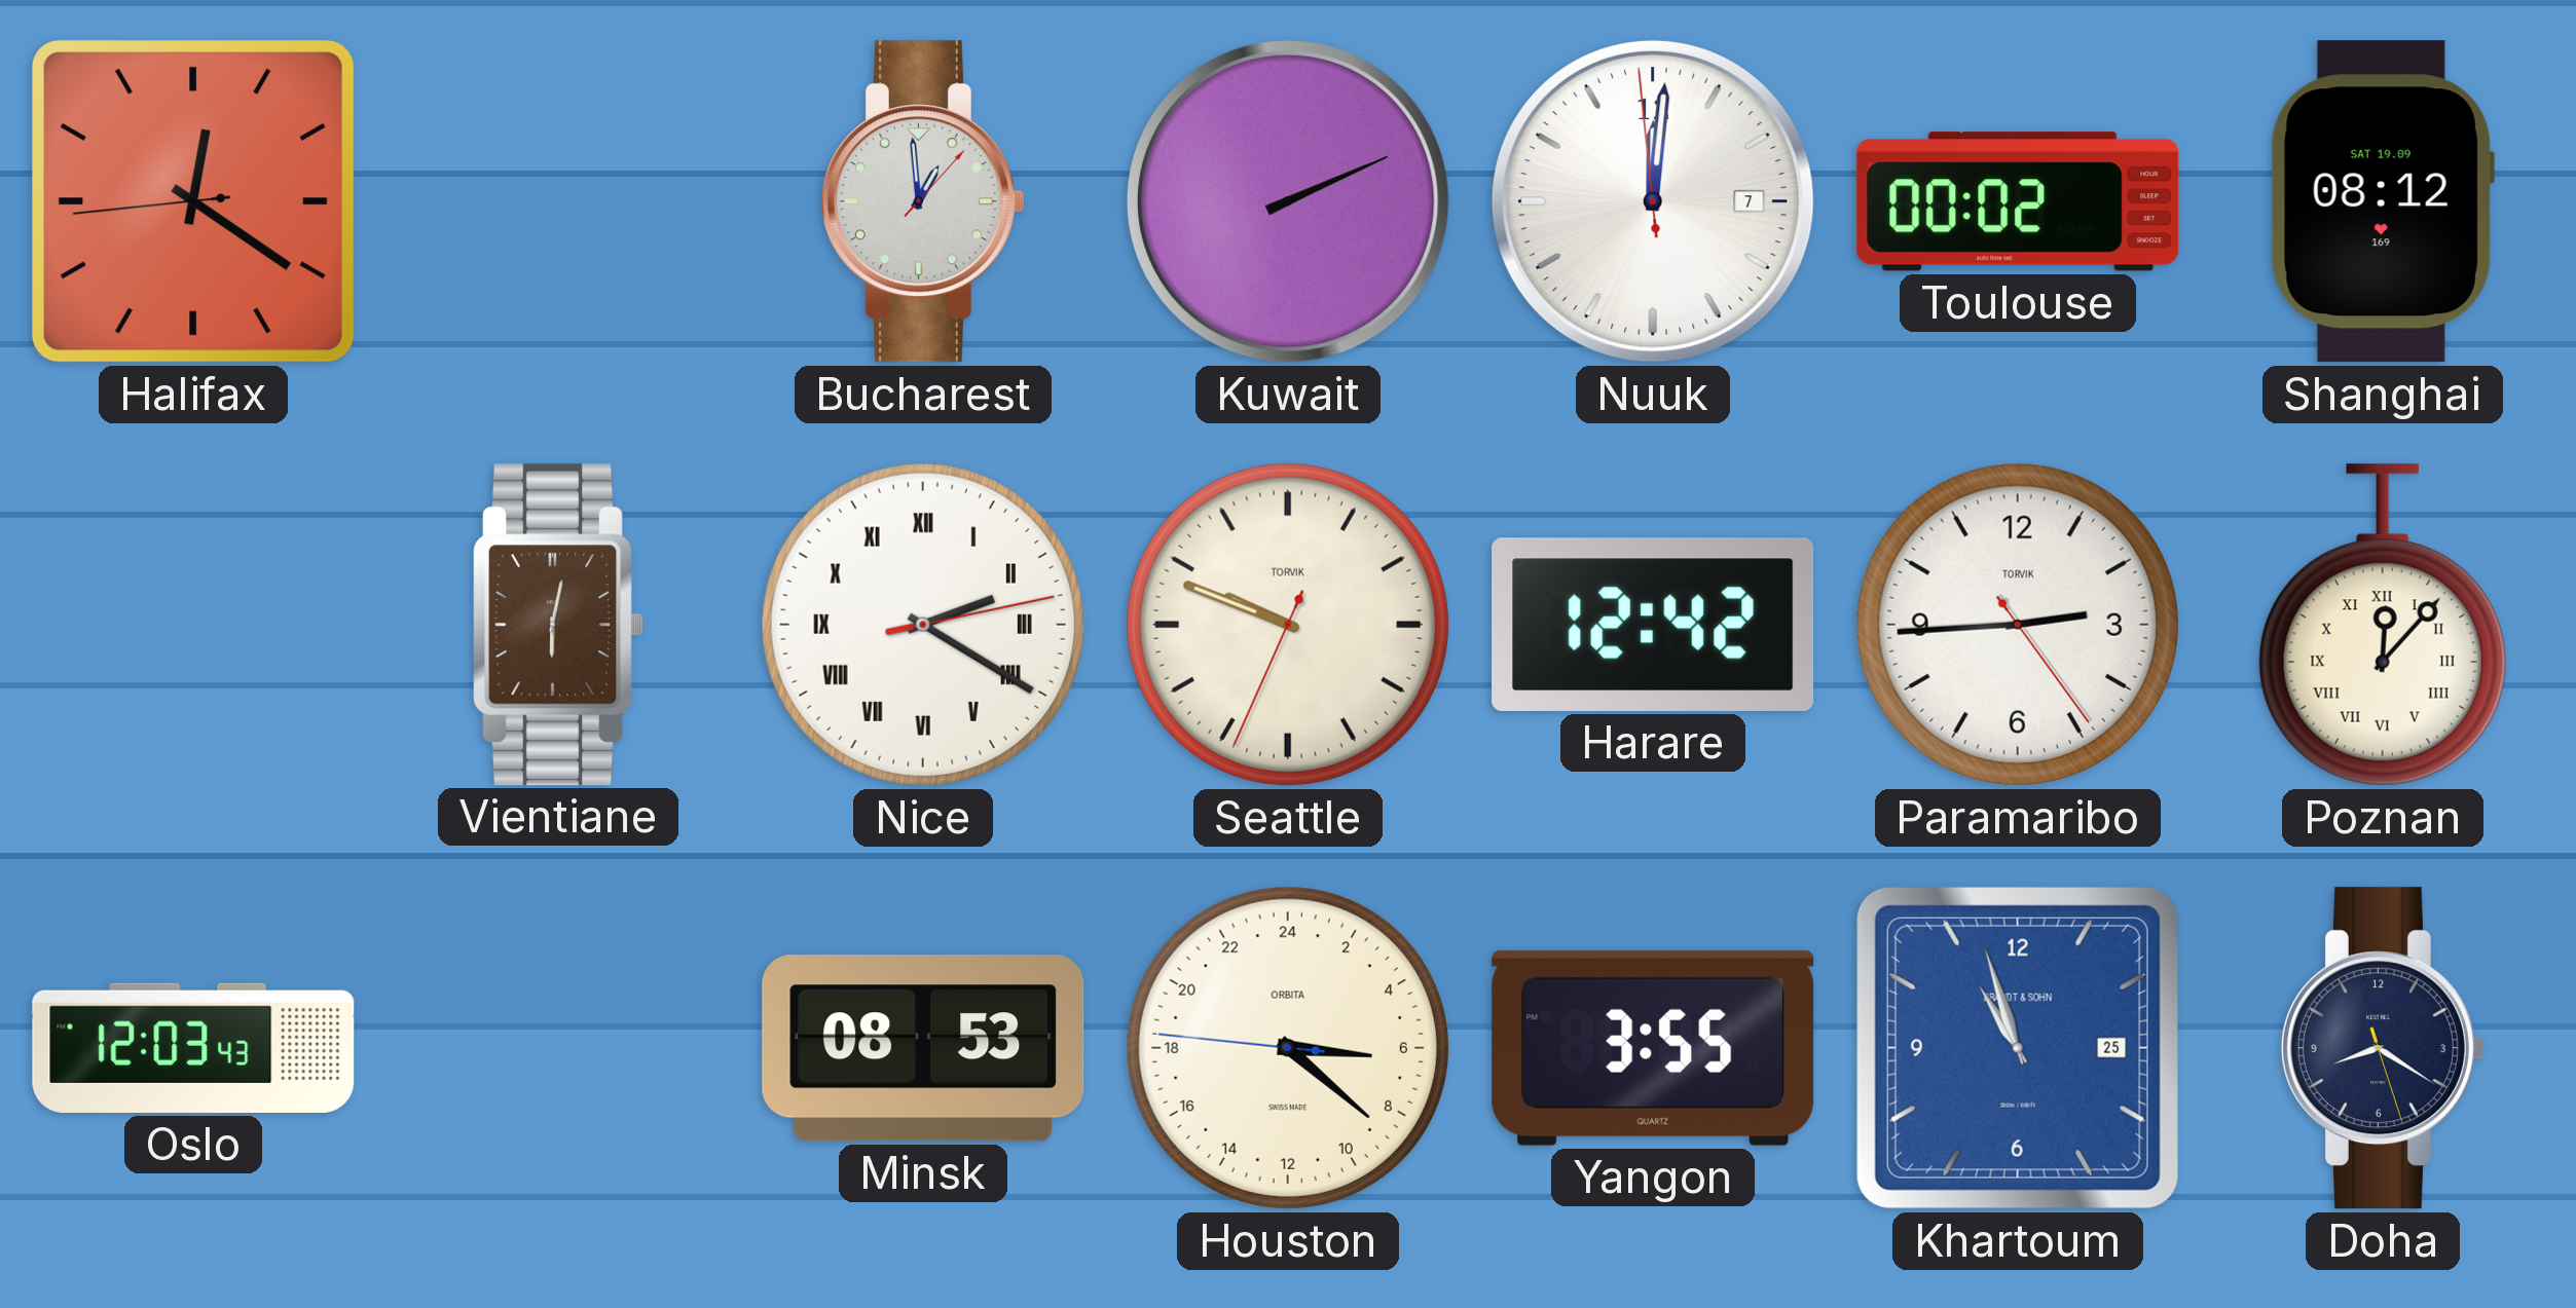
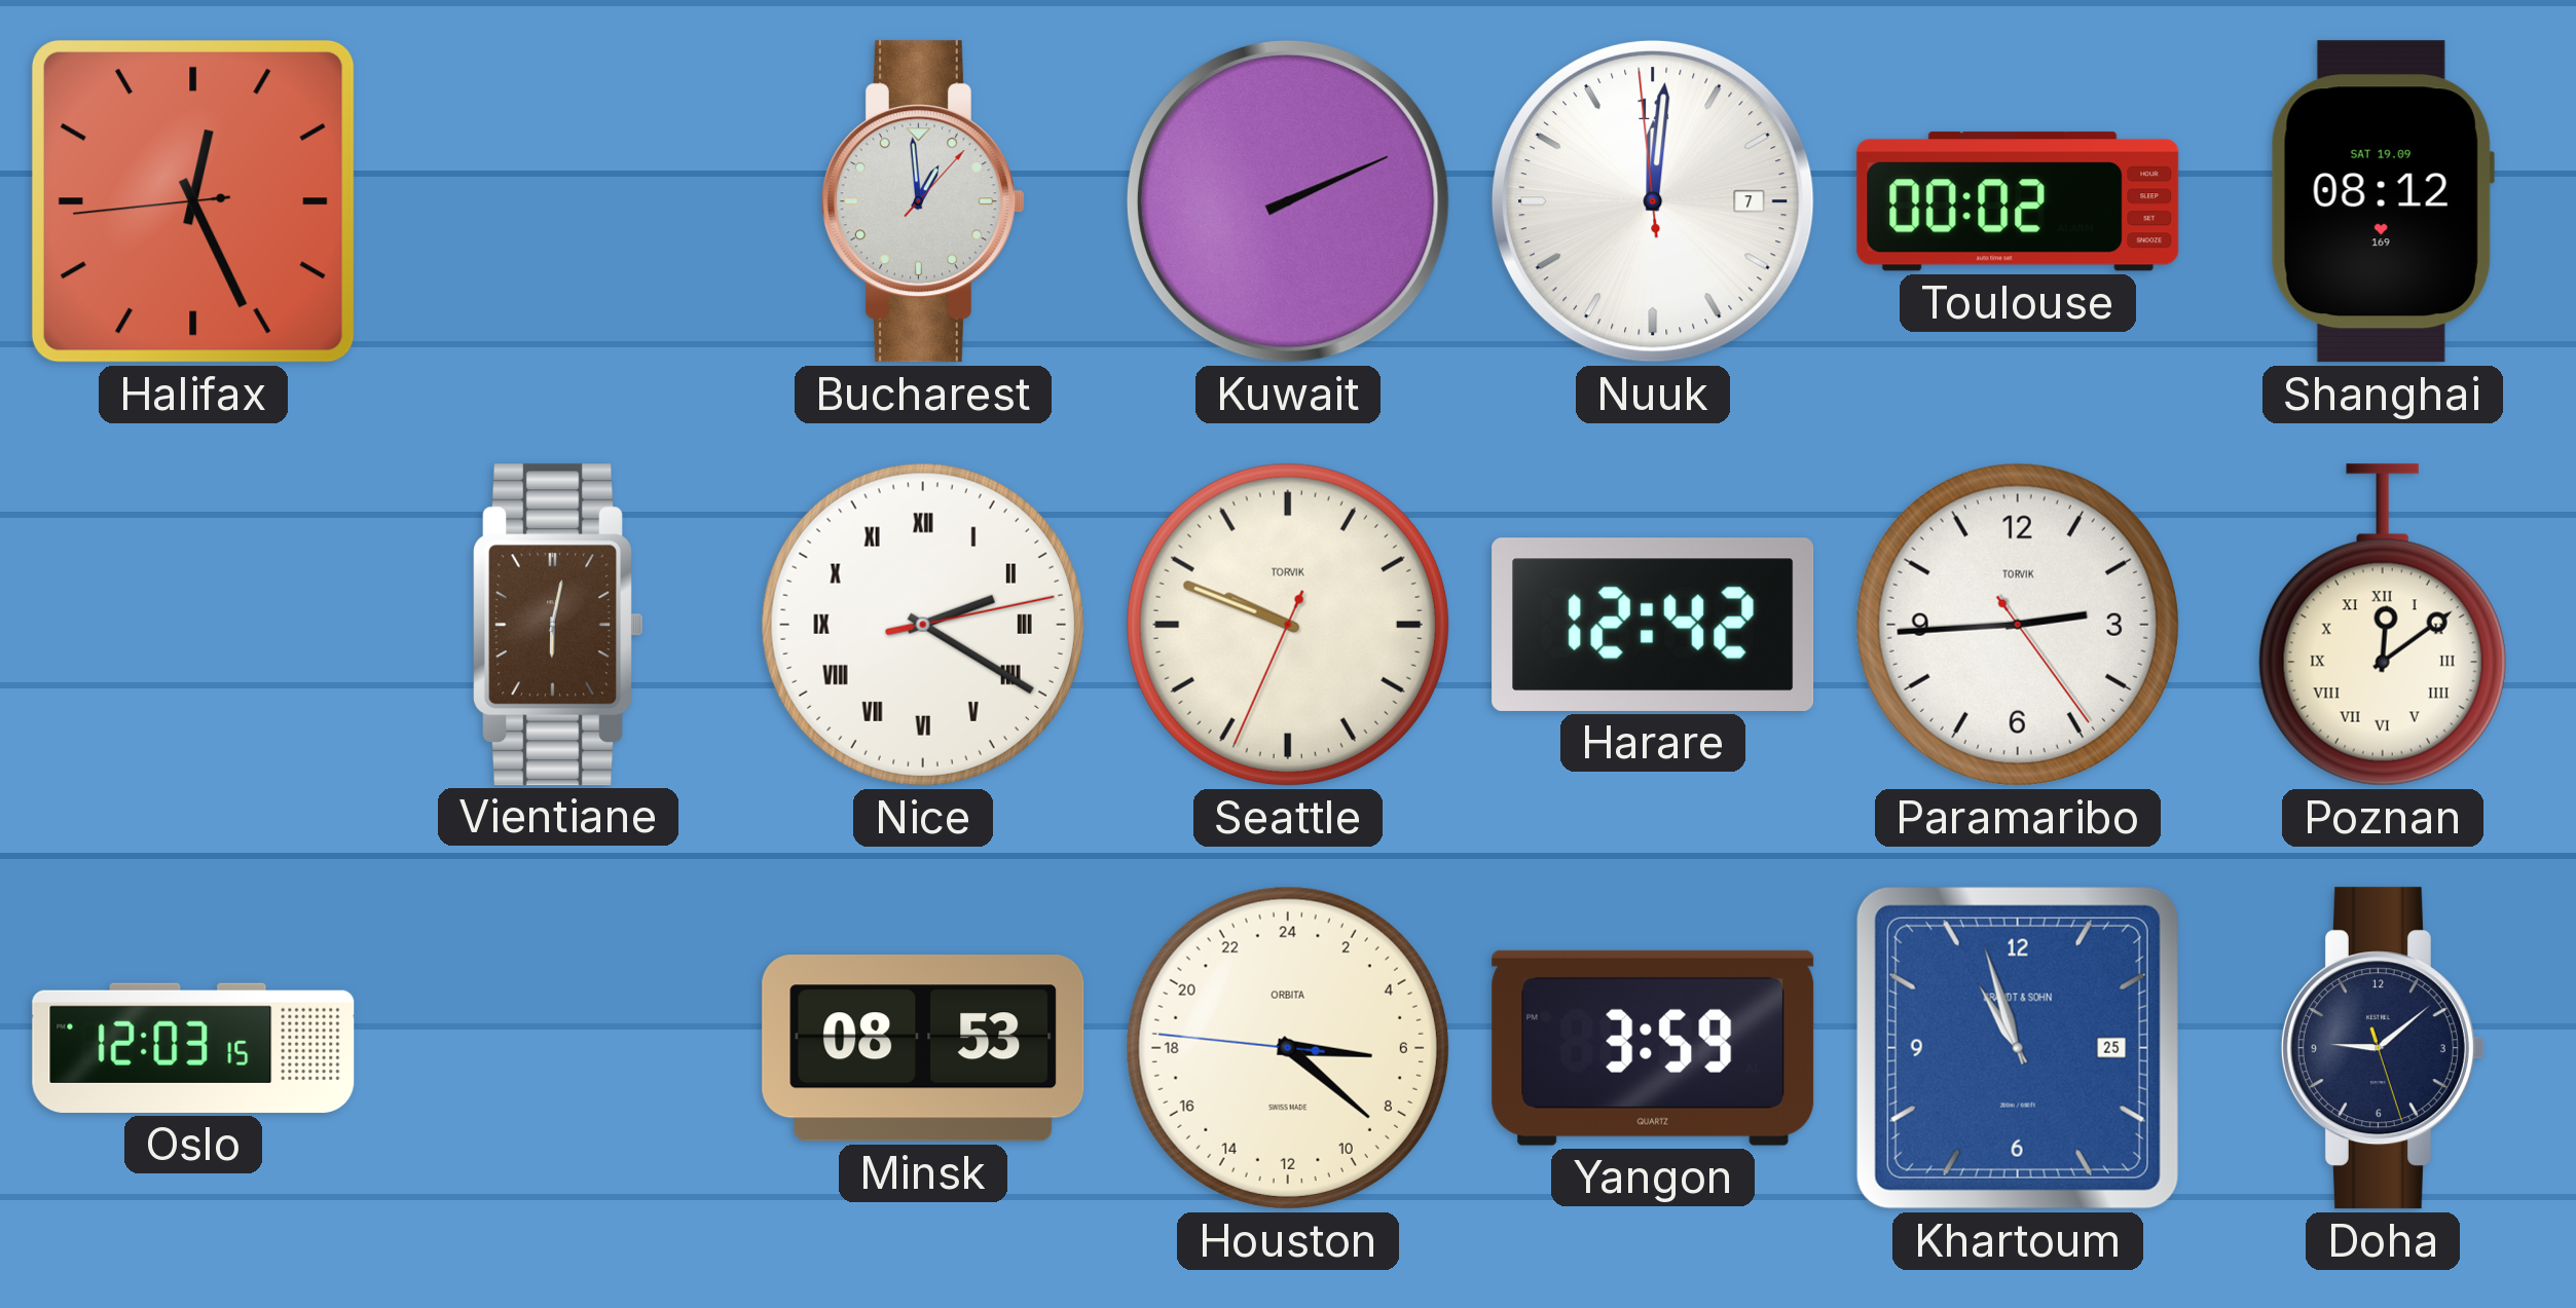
Halifax: 12:20 -> 12:25
Poznan: 12:07 -> 12:09
Oslo: 12:03:43 -> 12:03:15
Yangon: 3:55 -> 3:59
Doha: 8:20 -> 9:08
